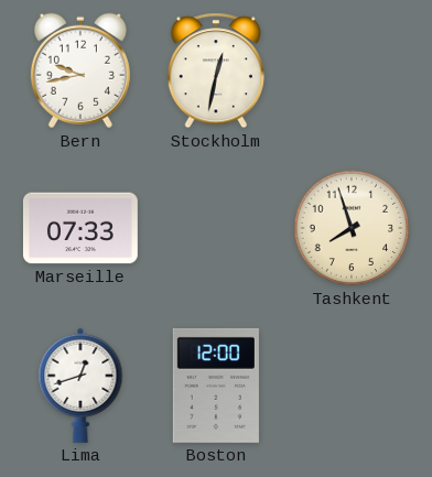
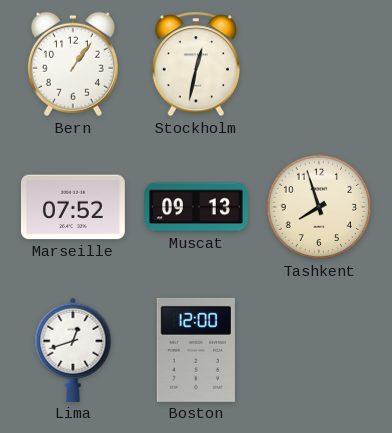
Bern: 9:43 -> 1:06
Marseille: 07:33 -> 07:52
Muscat: none -> 09:13
